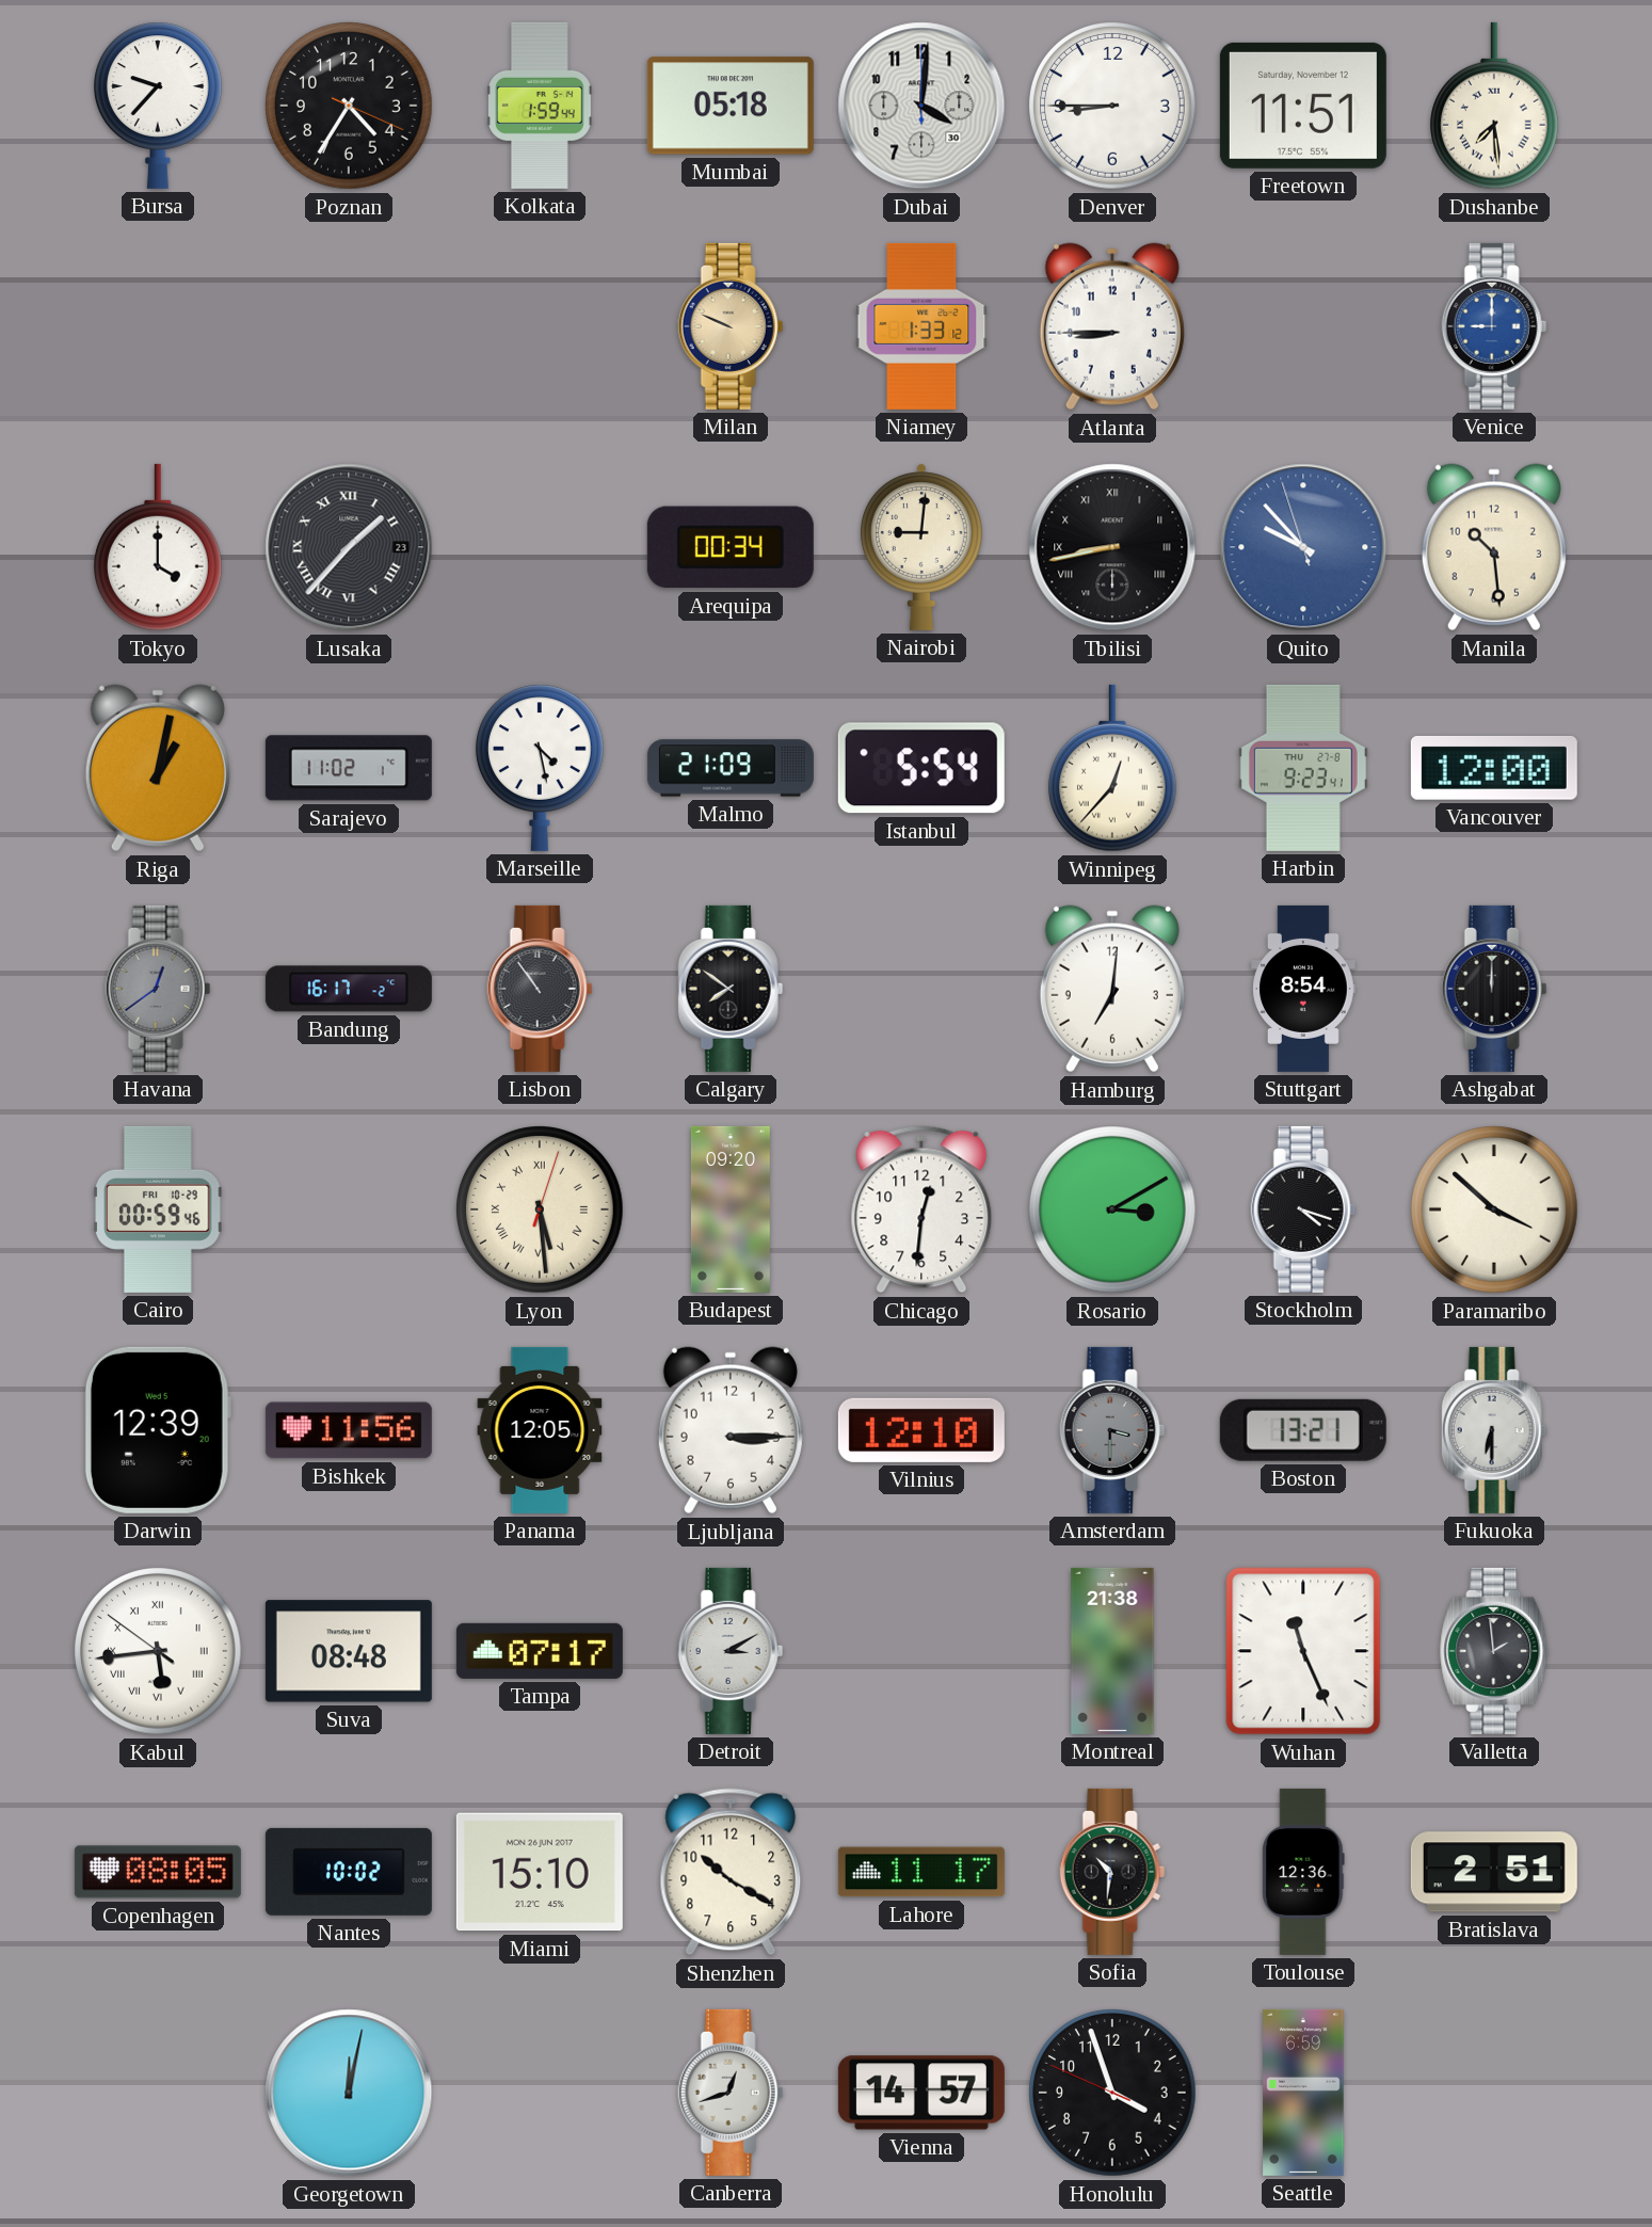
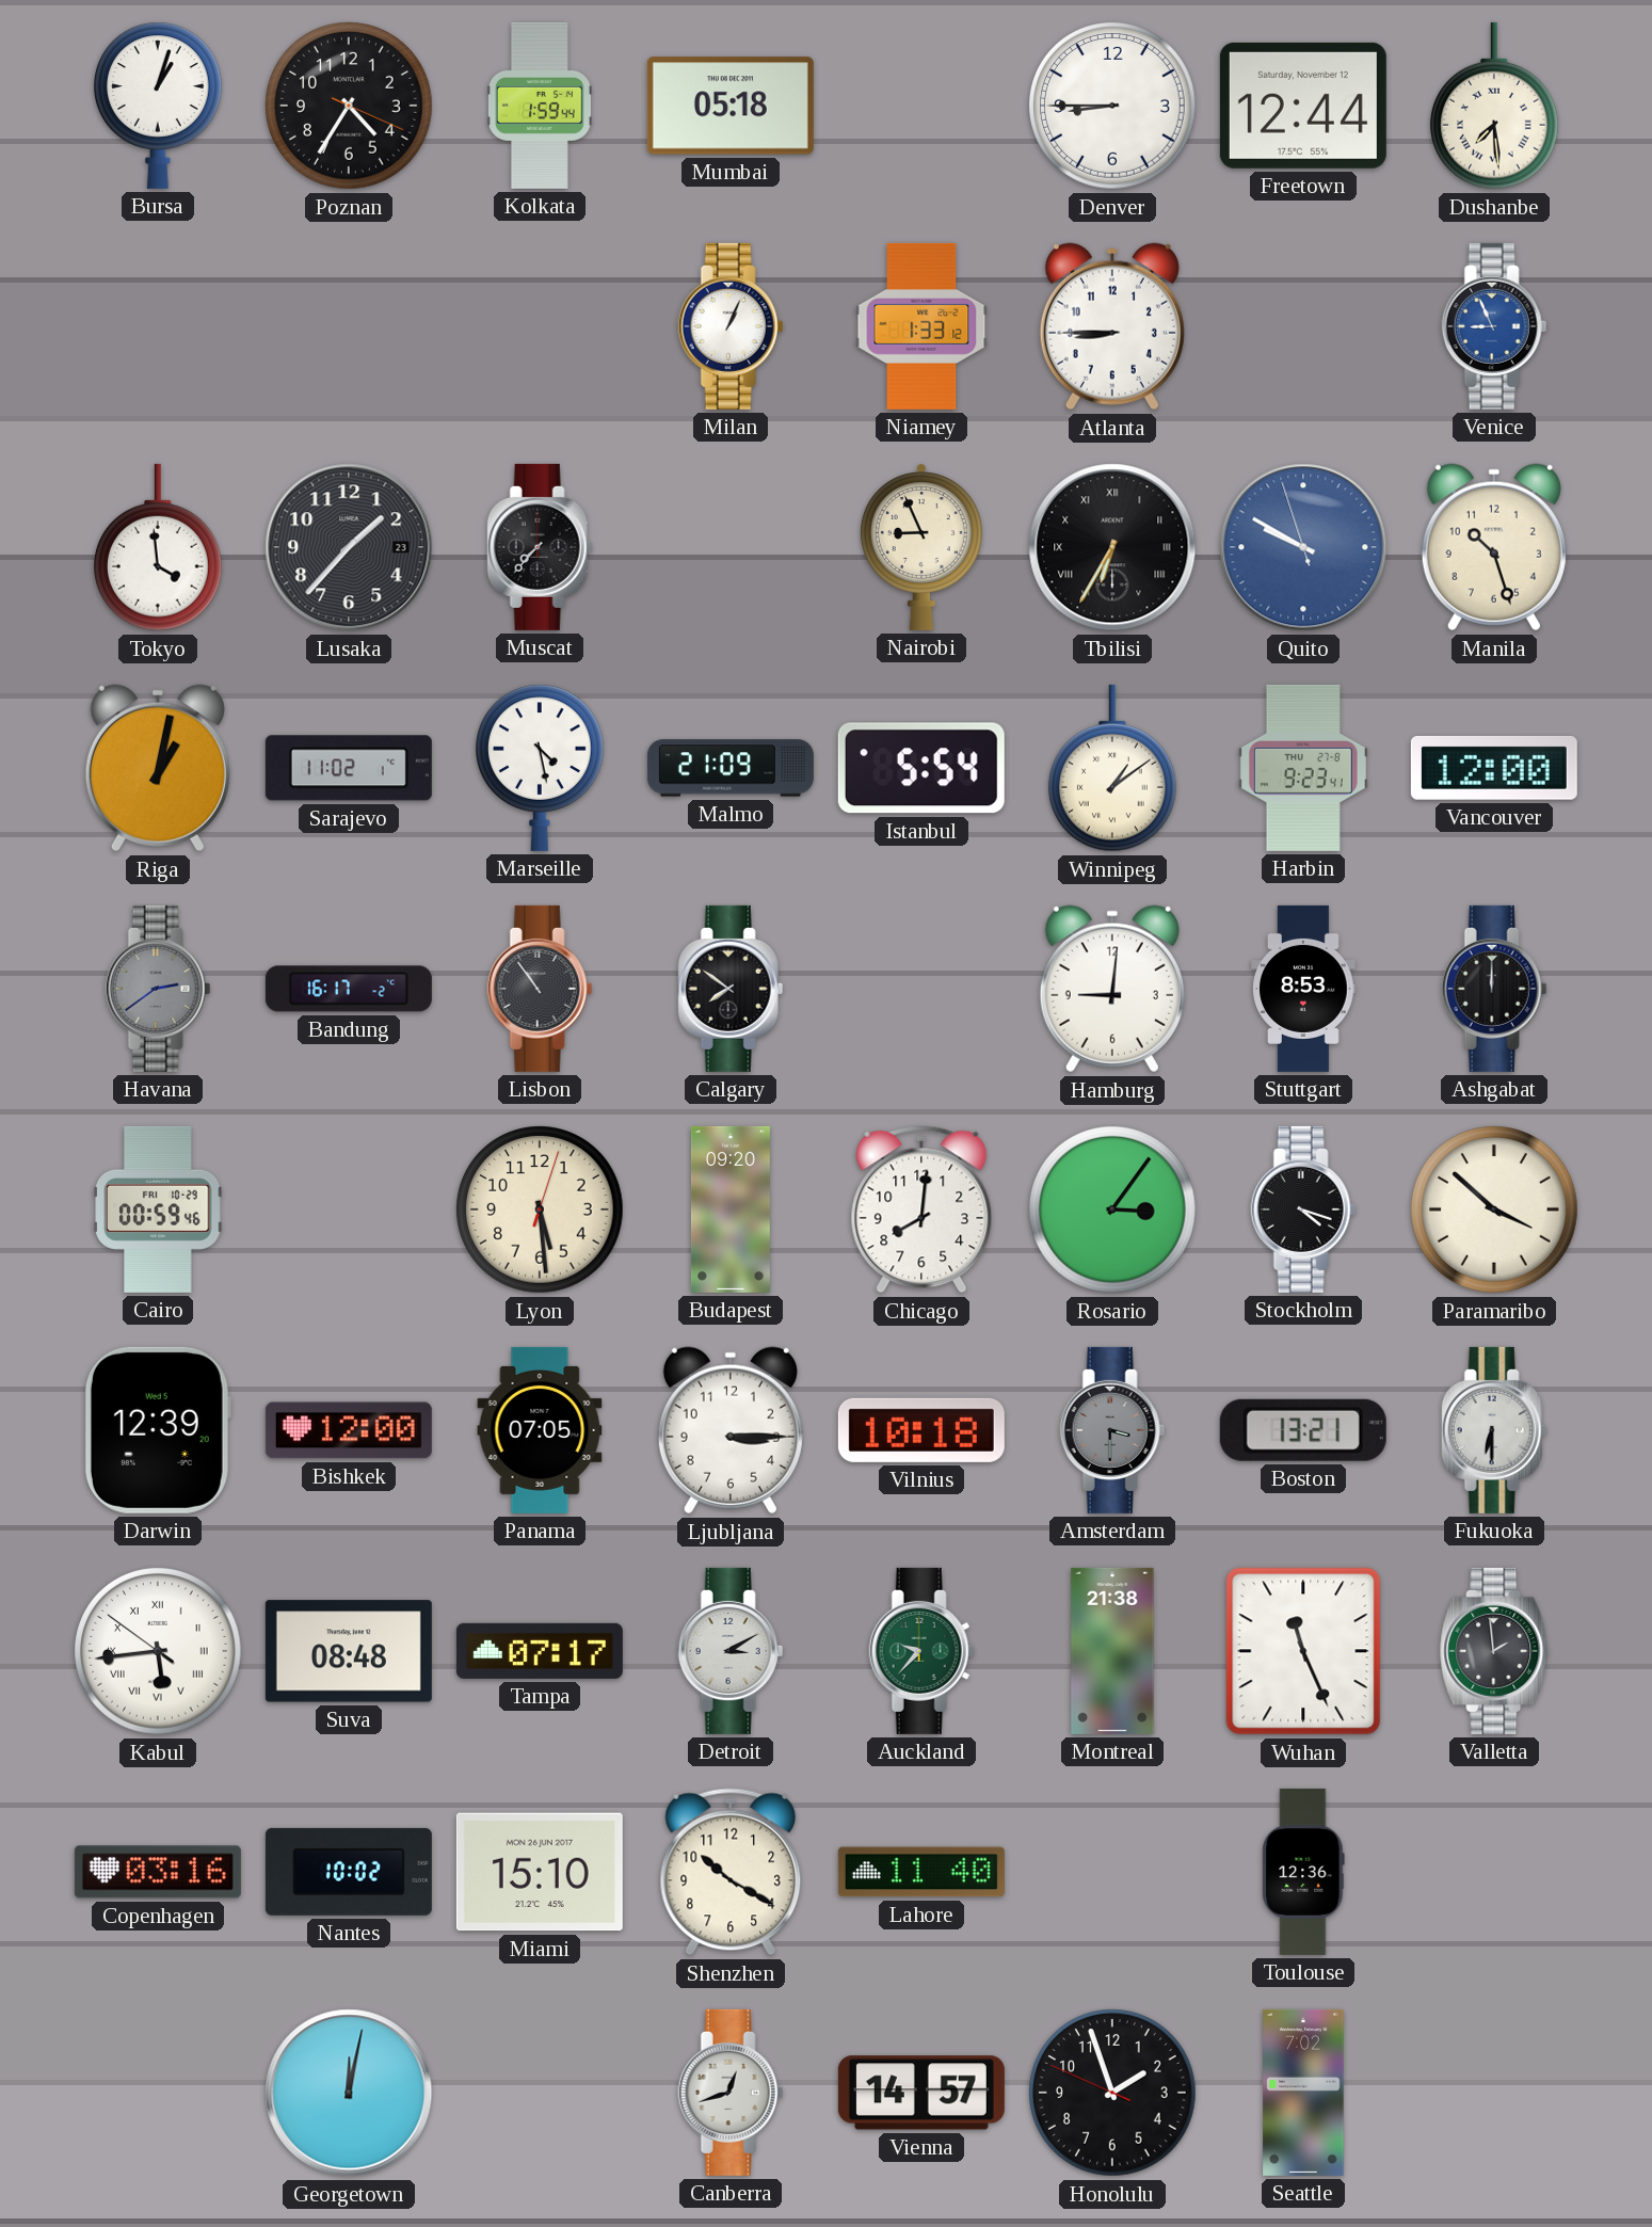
Bursa: 9:37 -> 1:03
Dubai: 4:01 -> none
Freetown: 11:51 -> 12:44
Milan: 9:49 -> 1:04
Milan dial: champagne -> white
Venice: 9:00 -> 8:56
Tokyo: 4:00 -> 3:59
Lusaka numerals: Roman -> Arabic
Muscat: none -> 7:37
Arequipa: 00:34 -> none
Nairobi: 9:01 -> 8:56
Tbilisi: 8:43 -> 6:35
Quito: 9:52 -> 9:49
Manila: 10:29 -> 10:27
Winnipeg: 12:37 -> 1:09
Havana: 12:39 -> 2:39
Hamburg: 7:01 -> 9:01
Stuttgart: 8:54 -> 8:53
Lyon numerals: Roman -> Arabic
Chicago: 12:31 -> 8:01
Rosario: 3:10 -> 3:06
Bishkek: 11:56 -> 12:00
Panama: 12:05 -> 07:05
Vilnius: 12:10 -> 10:18
Auckland: none -> 9:37
Copenhagen: 08:05 -> 03:16
Lahore: 11:17 -> 11:40
Sofia: 10:31 -> none
Bratislava: 2:51 -> none
Honolulu: 3:56 -> 1:56
Seattle: 6:59 -> 7:02
